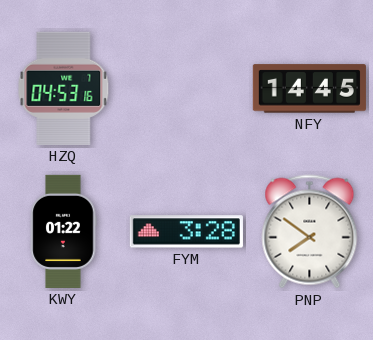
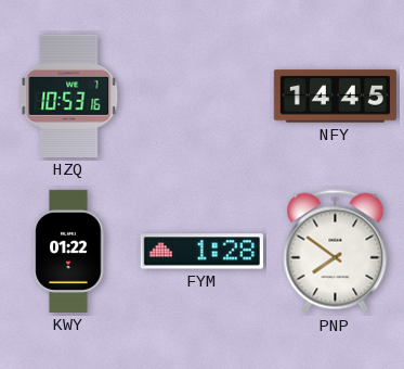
HZQ: 04:53 -> 10:53
FYM: 3:28 -> 1:28
